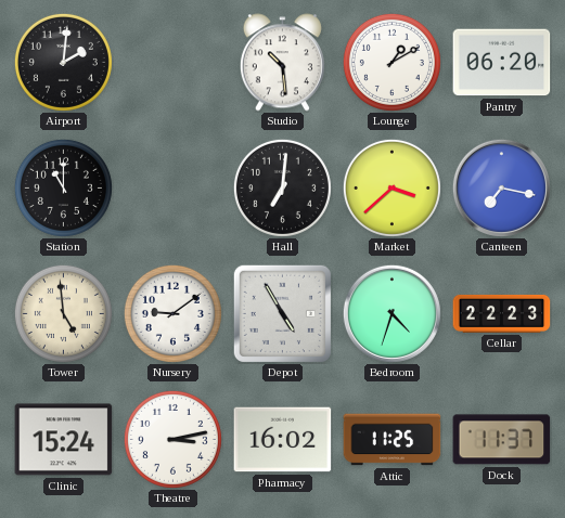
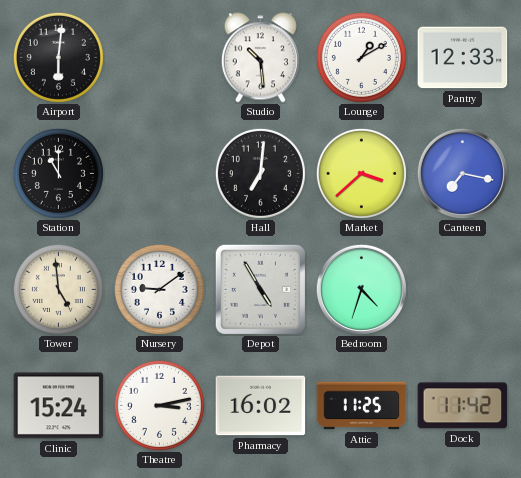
Airport: 2:01 -> 6:01
Pantry: 06:20 -> 12:33
Cellar: 22:23 -> none
Dock: 11:37 -> 11:42
